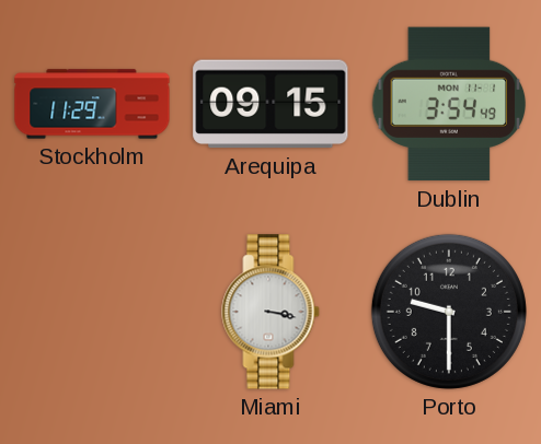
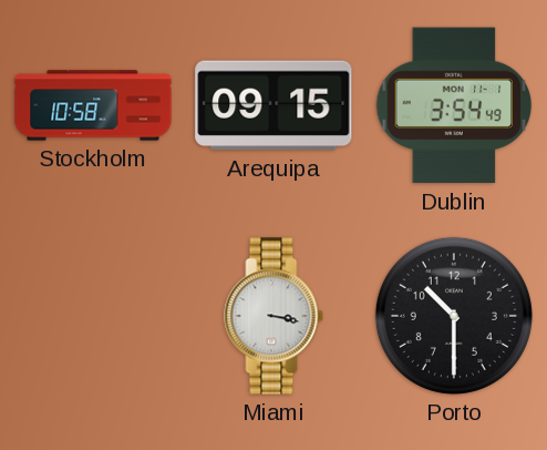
Stockholm: 11:29 -> 10:58
Porto: 9:30 -> 10:30
